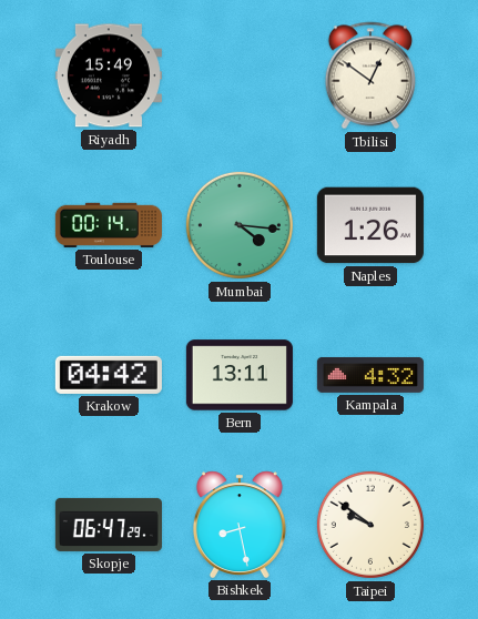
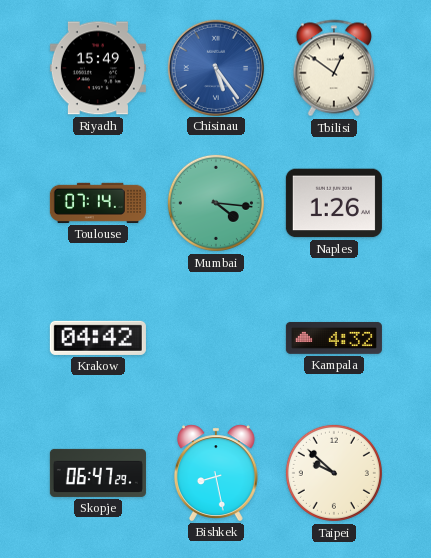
Chisinau: none -> 5:24
Toulouse: 00:14 -> 07:14
Bern: 13:11 -> none
Taipei: 9:51 -> 9:52
